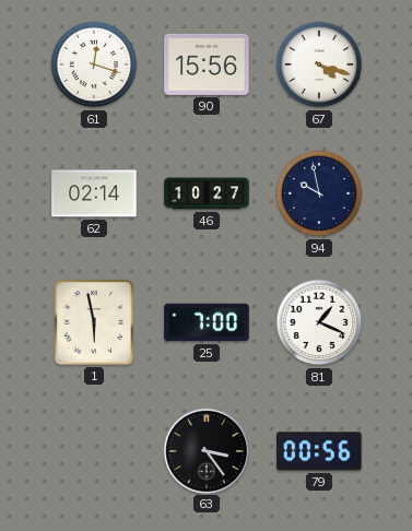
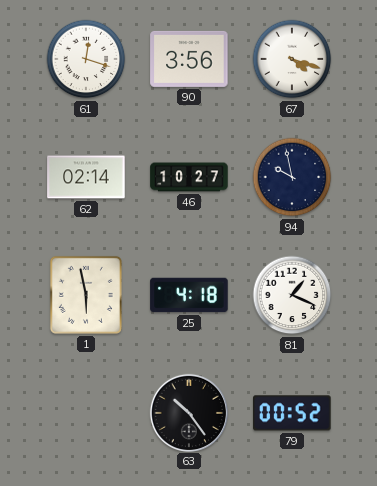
90: 15:56 -> 3:56
25: 7:00 -> 4:18
63: 3:24 -> 10:24
79: 00:56 -> 00:52
